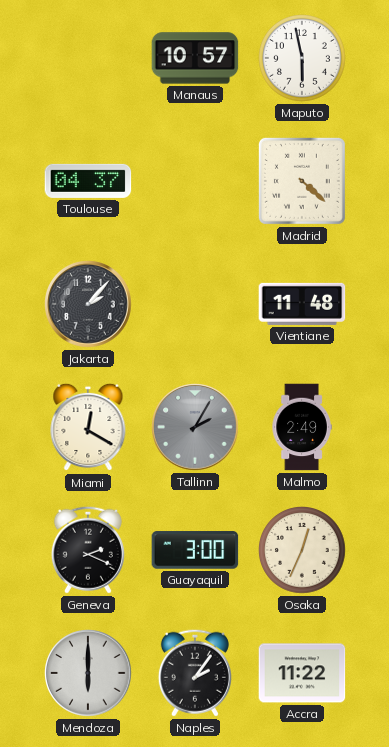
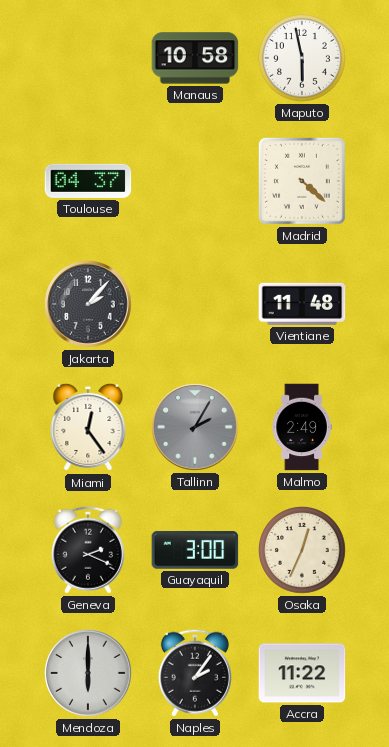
Manaus: 10:57 -> 10:58
Miami: 12:20 -> 12:24
